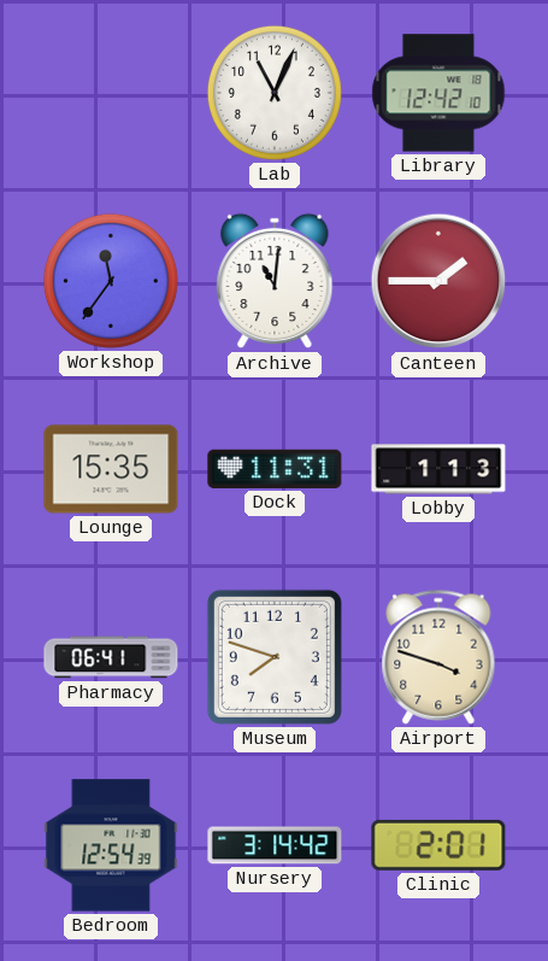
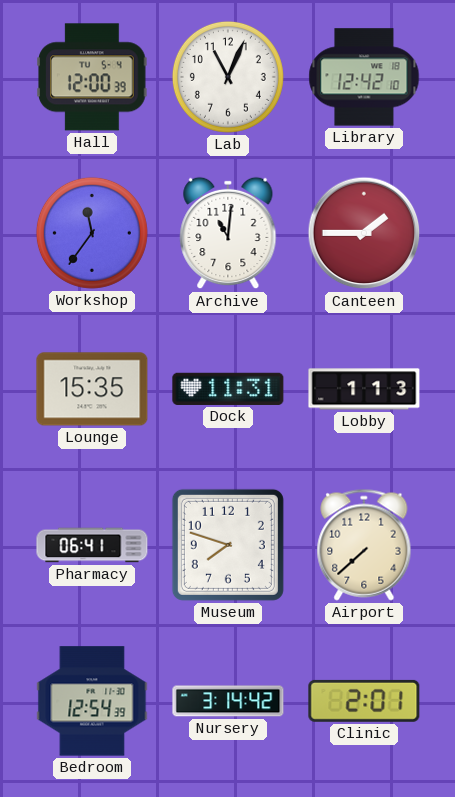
Hall: none -> 12:00
Airport: 3:48 -> 7:38
